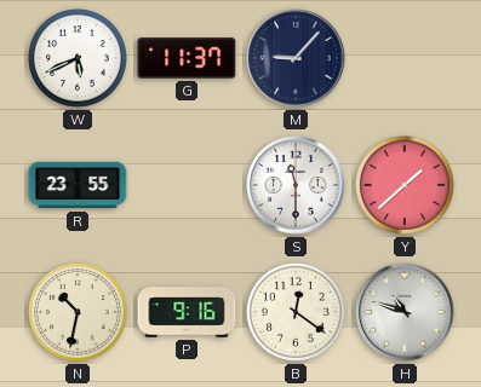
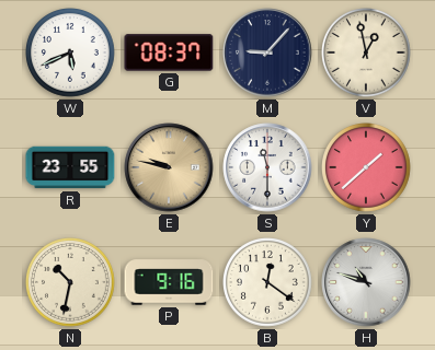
G: 11:37 -> 08:37
V: none -> 12:58
E: none -> 9:47
